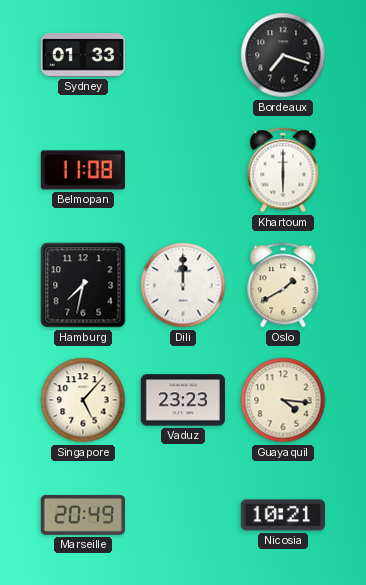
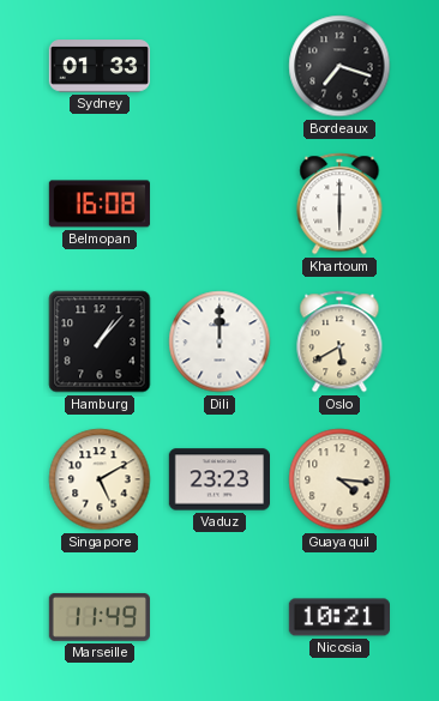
Belmopan: 11:08 -> 16:08
Hamburg: 7:32 -> 1:07
Oslo: 1:40 -> 5:40
Singapore: 5:07 -> 5:10
Marseille: 20:49 -> 11:49
